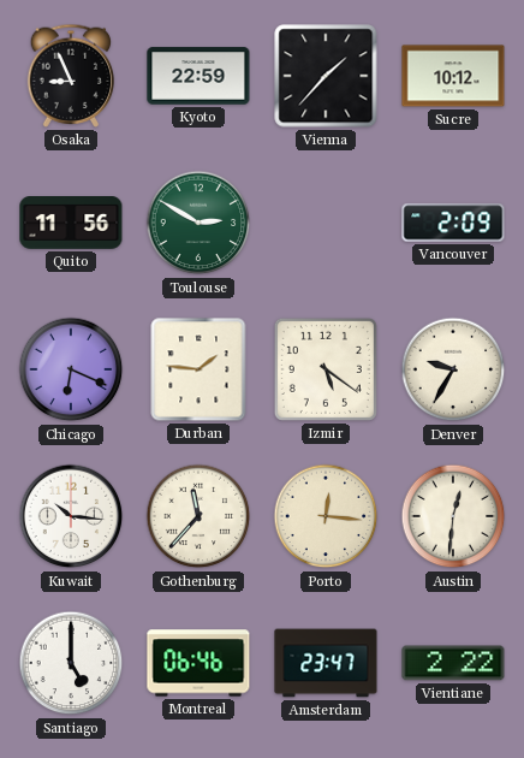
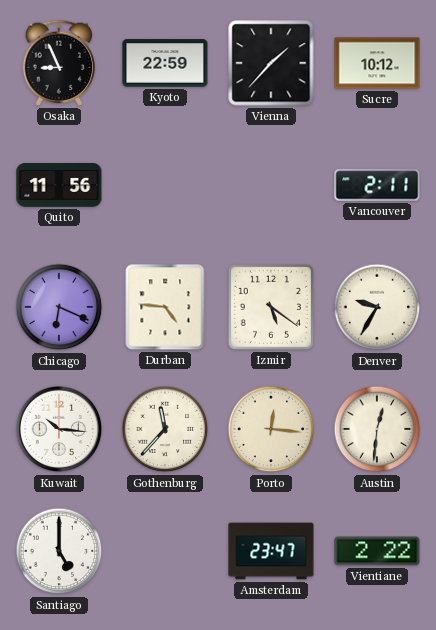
Toulouse: 2:50 -> none
Vancouver: 2:09 -> 2:11
Durban: 1:46 -> 4:46
Montreal: 06:46 -> none
